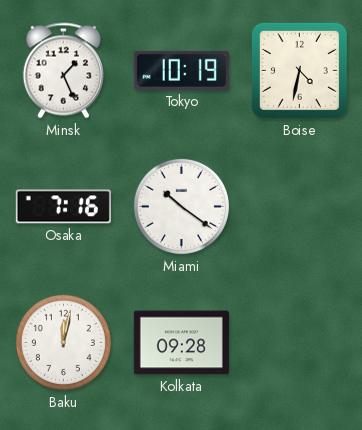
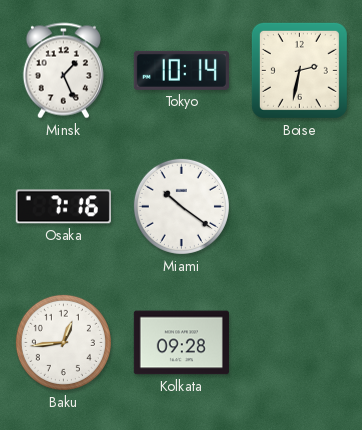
Tokyo: 10:19 -> 10:14
Boise: 4:32 -> 2:32
Baku: 12:02 -> 12:44
